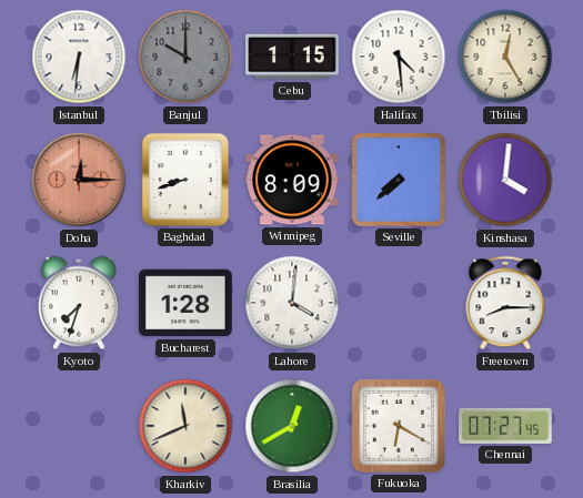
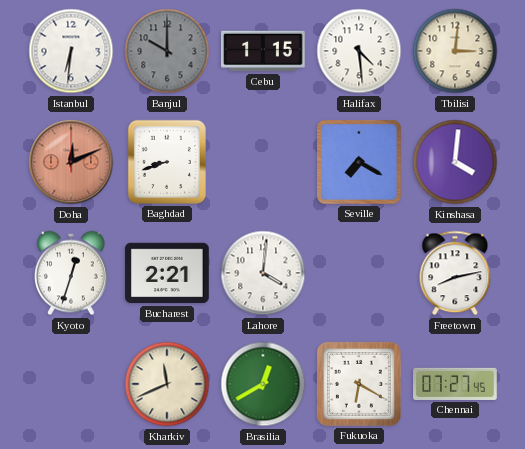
Tbilisi: 12:25 -> 3:01
Doha: 12:15 -> 12:11
Winnipeg: 8:09 -> none
Seville: 7:38 -> 7:20
Kyoto: 7:33 -> 12:33
Bucharest: 1:28 -> 2:21
Freetown: 8:15 -> 8:13
